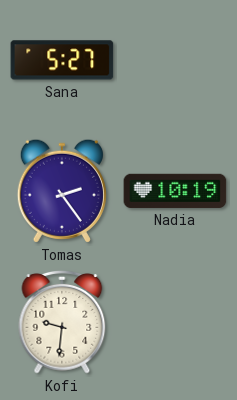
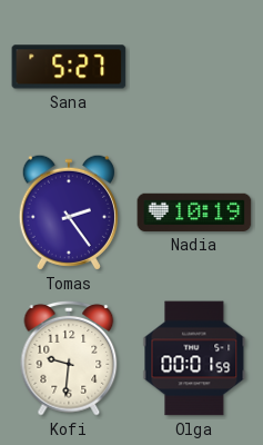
Olga: none -> 00:01
